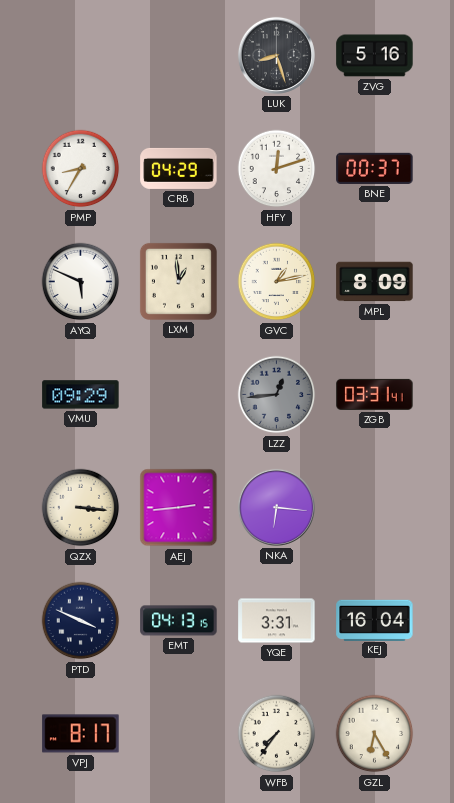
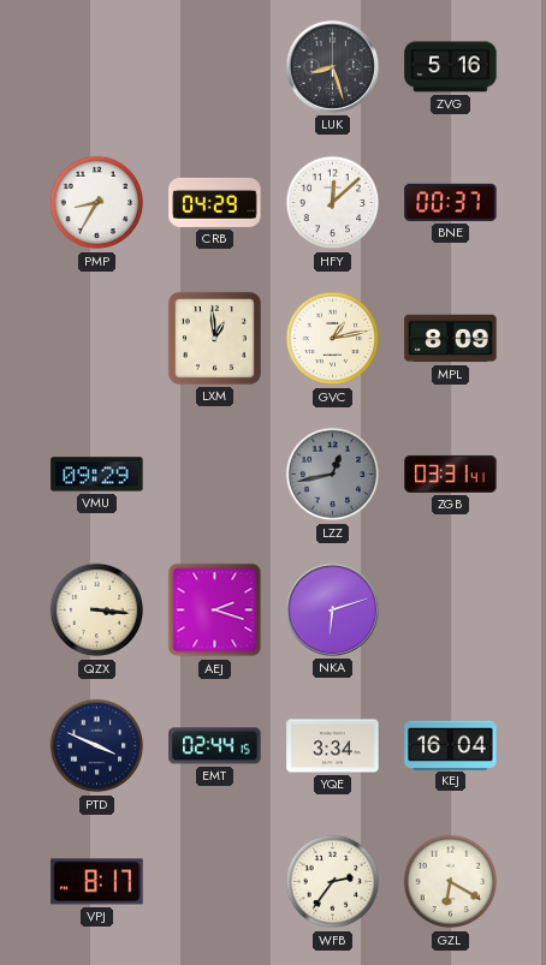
HFY: 12:12 -> 12:08
AYQ: 5:49 -> none
LZZ: 12:44 -> 12:43
AEJ: 2:44 -> 2:18
NKA: 6:16 -> 6:12
EMT: 04:13 -> 02:44
YQE: 3:31 -> 3:34
WFB: 7:36 -> 2:36
GZL: 6:25 -> 6:20
